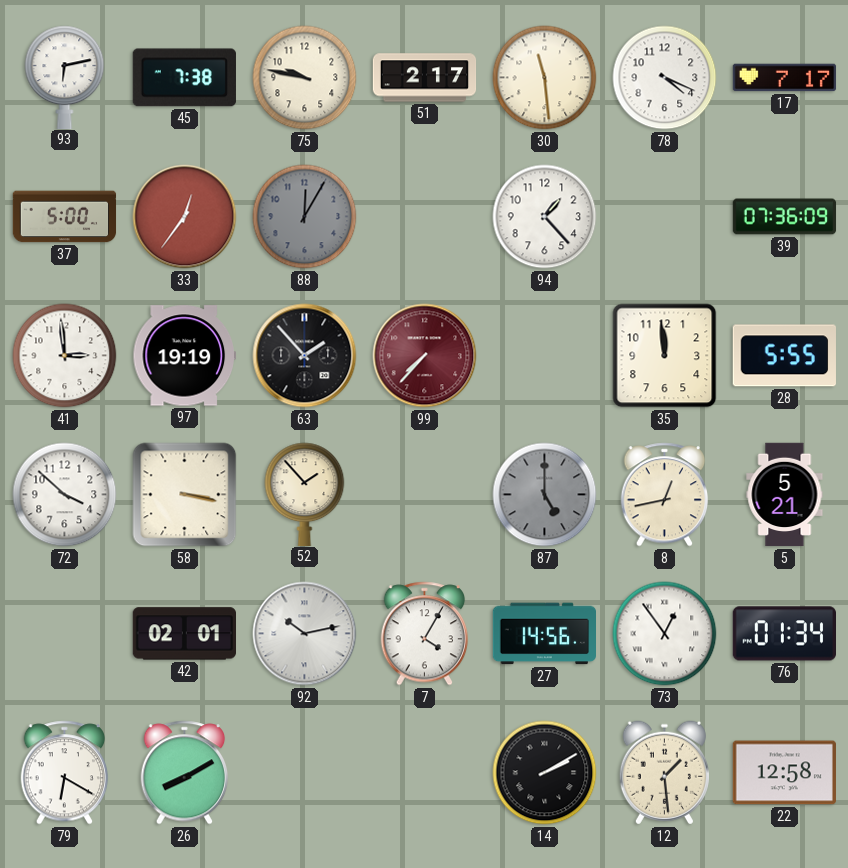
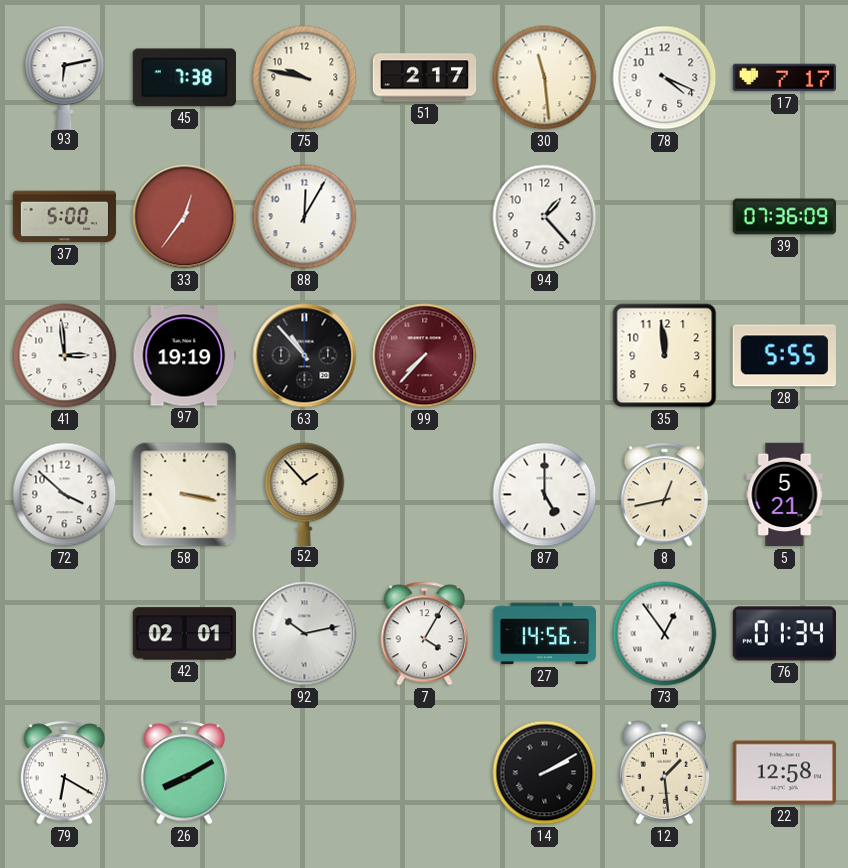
88 dial: grey -> white
63: 1:53 -> 10:53
87 dial: grey -> white
